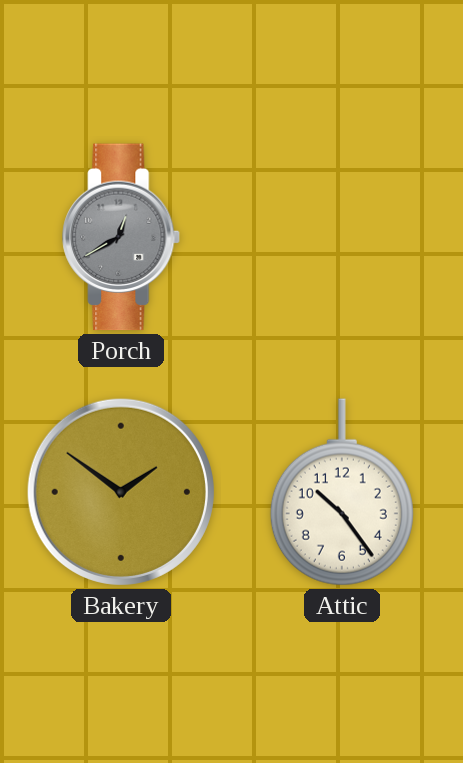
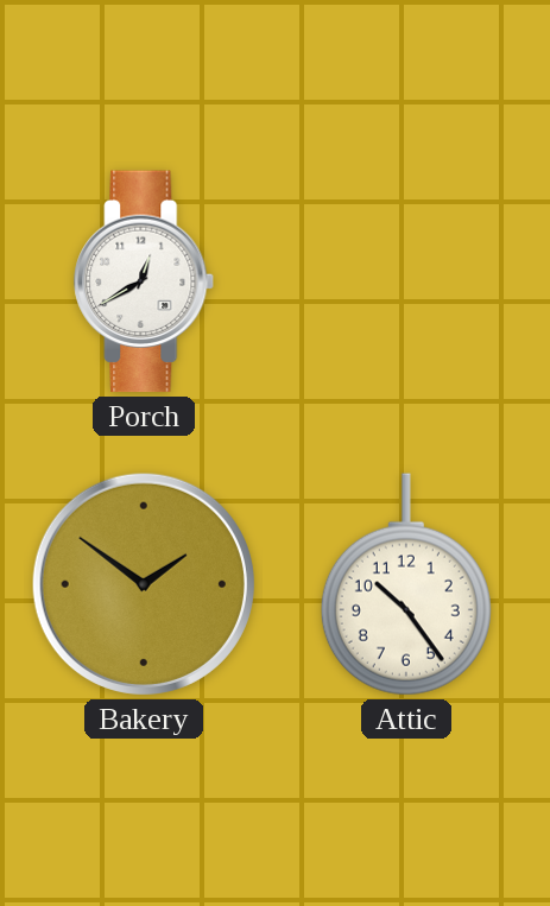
Porch dial: grey -> white
